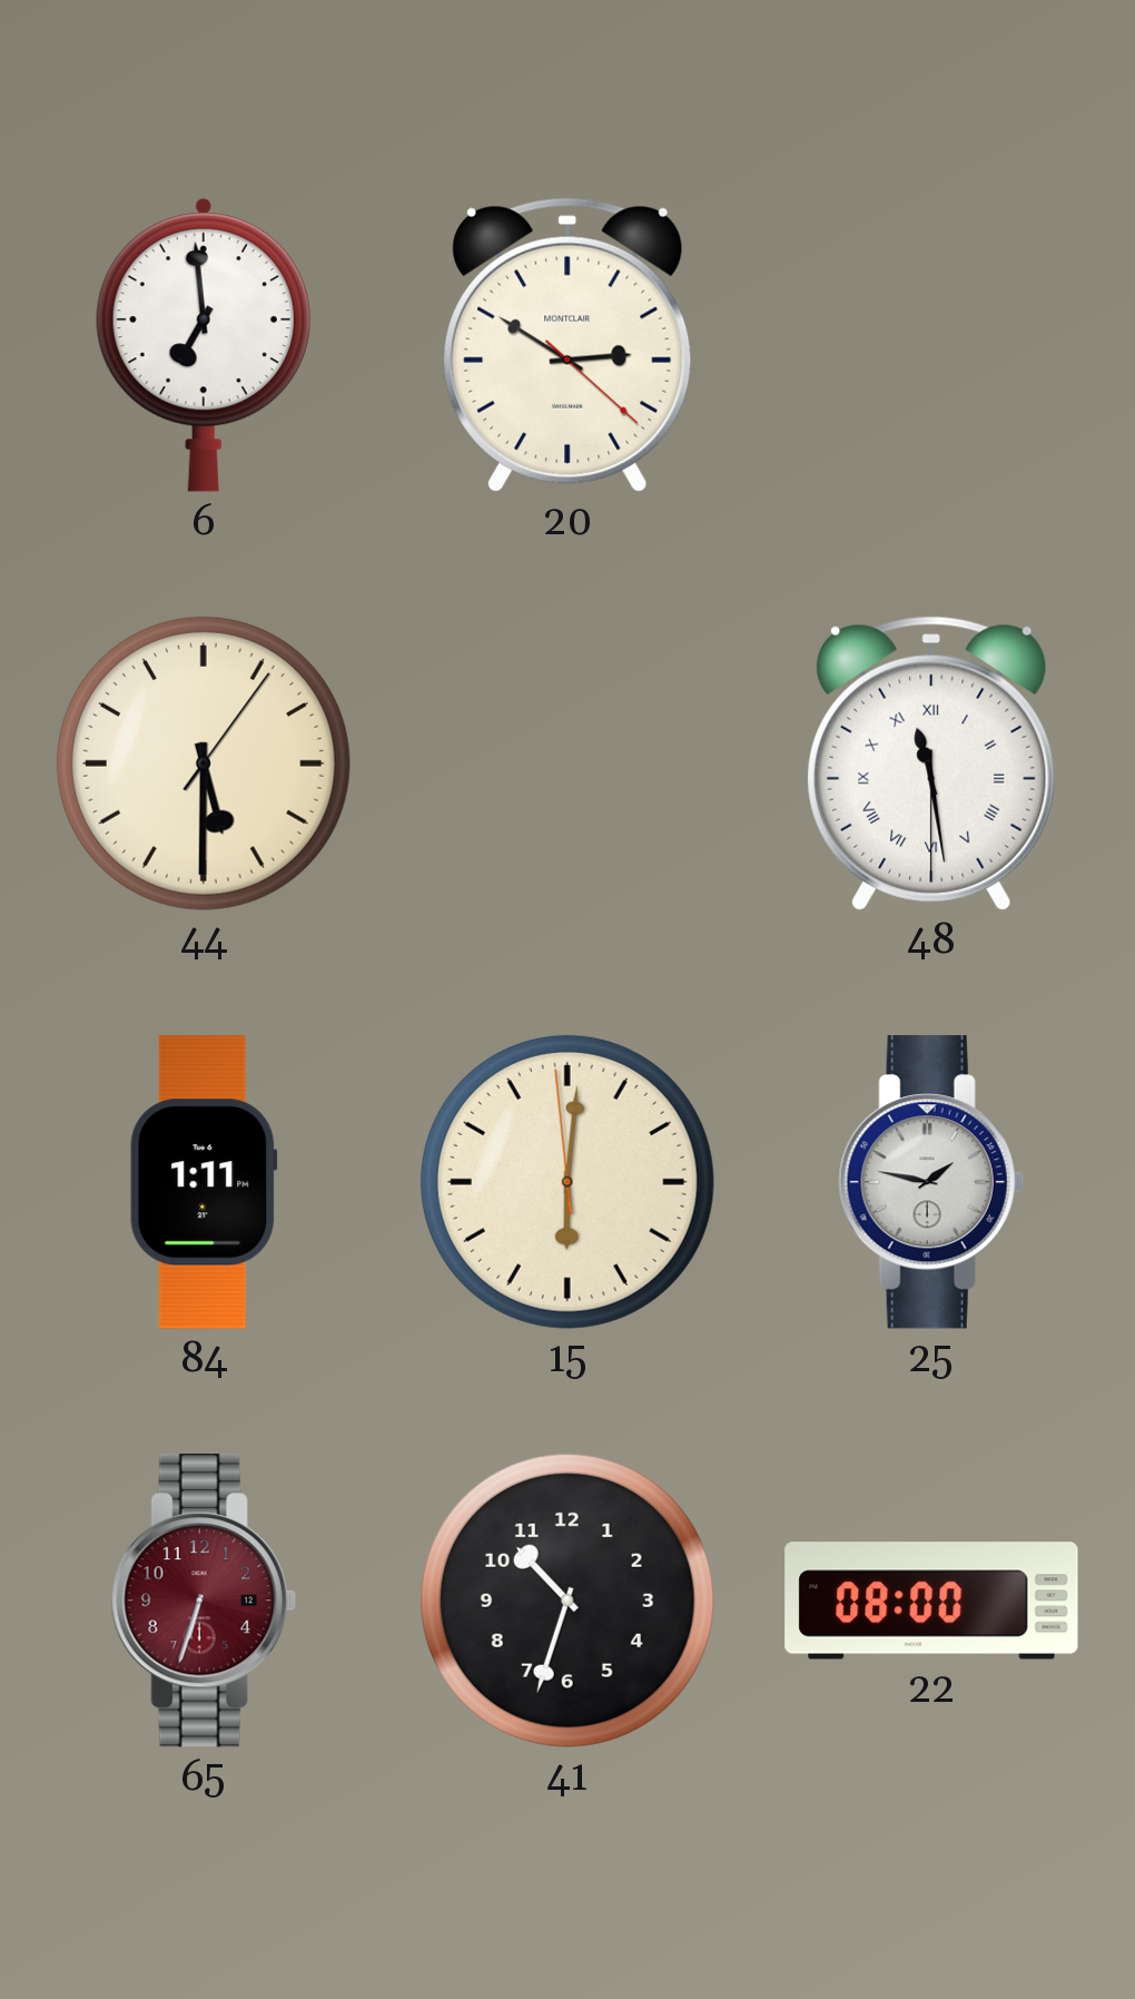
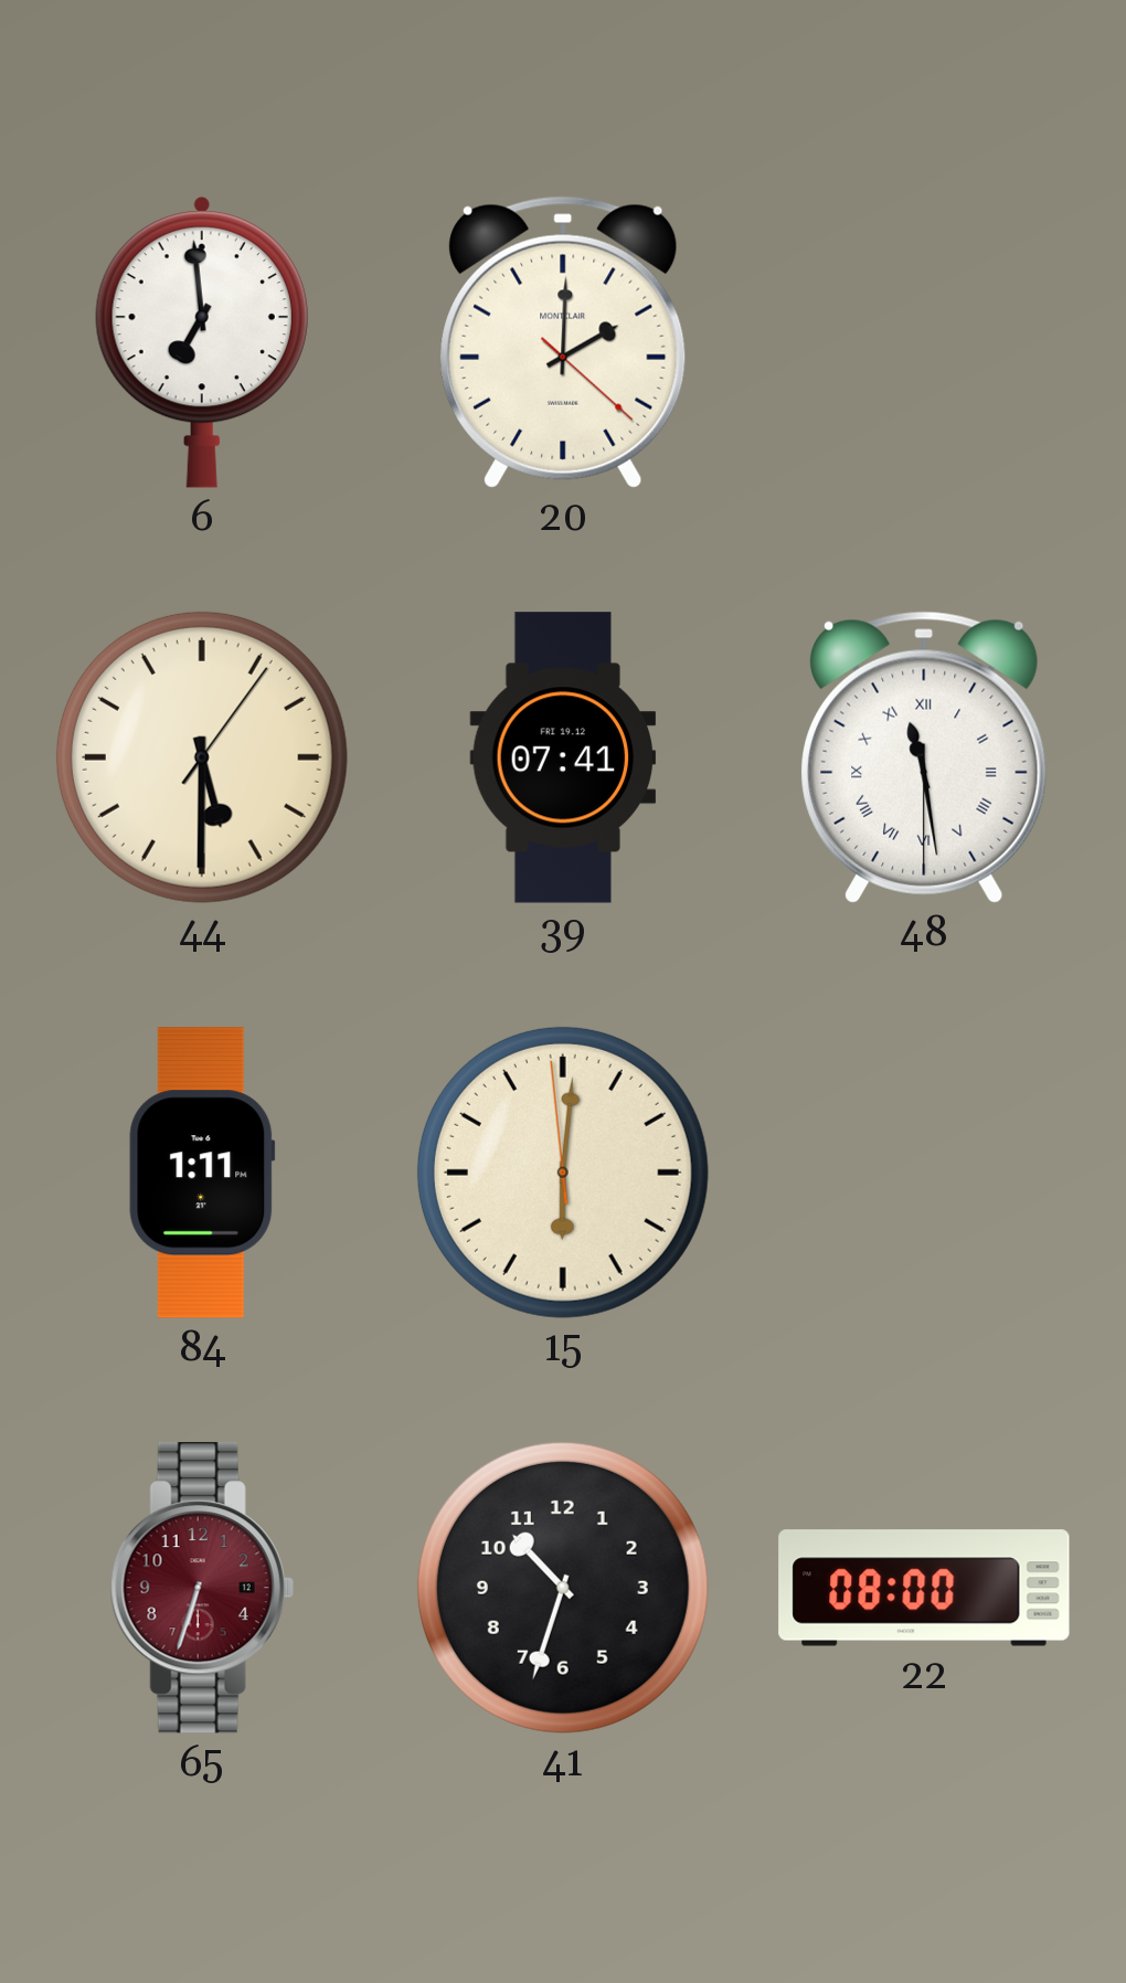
20: 2:50 -> 2:00
39: none -> 07:41
25: 1:47 -> none
